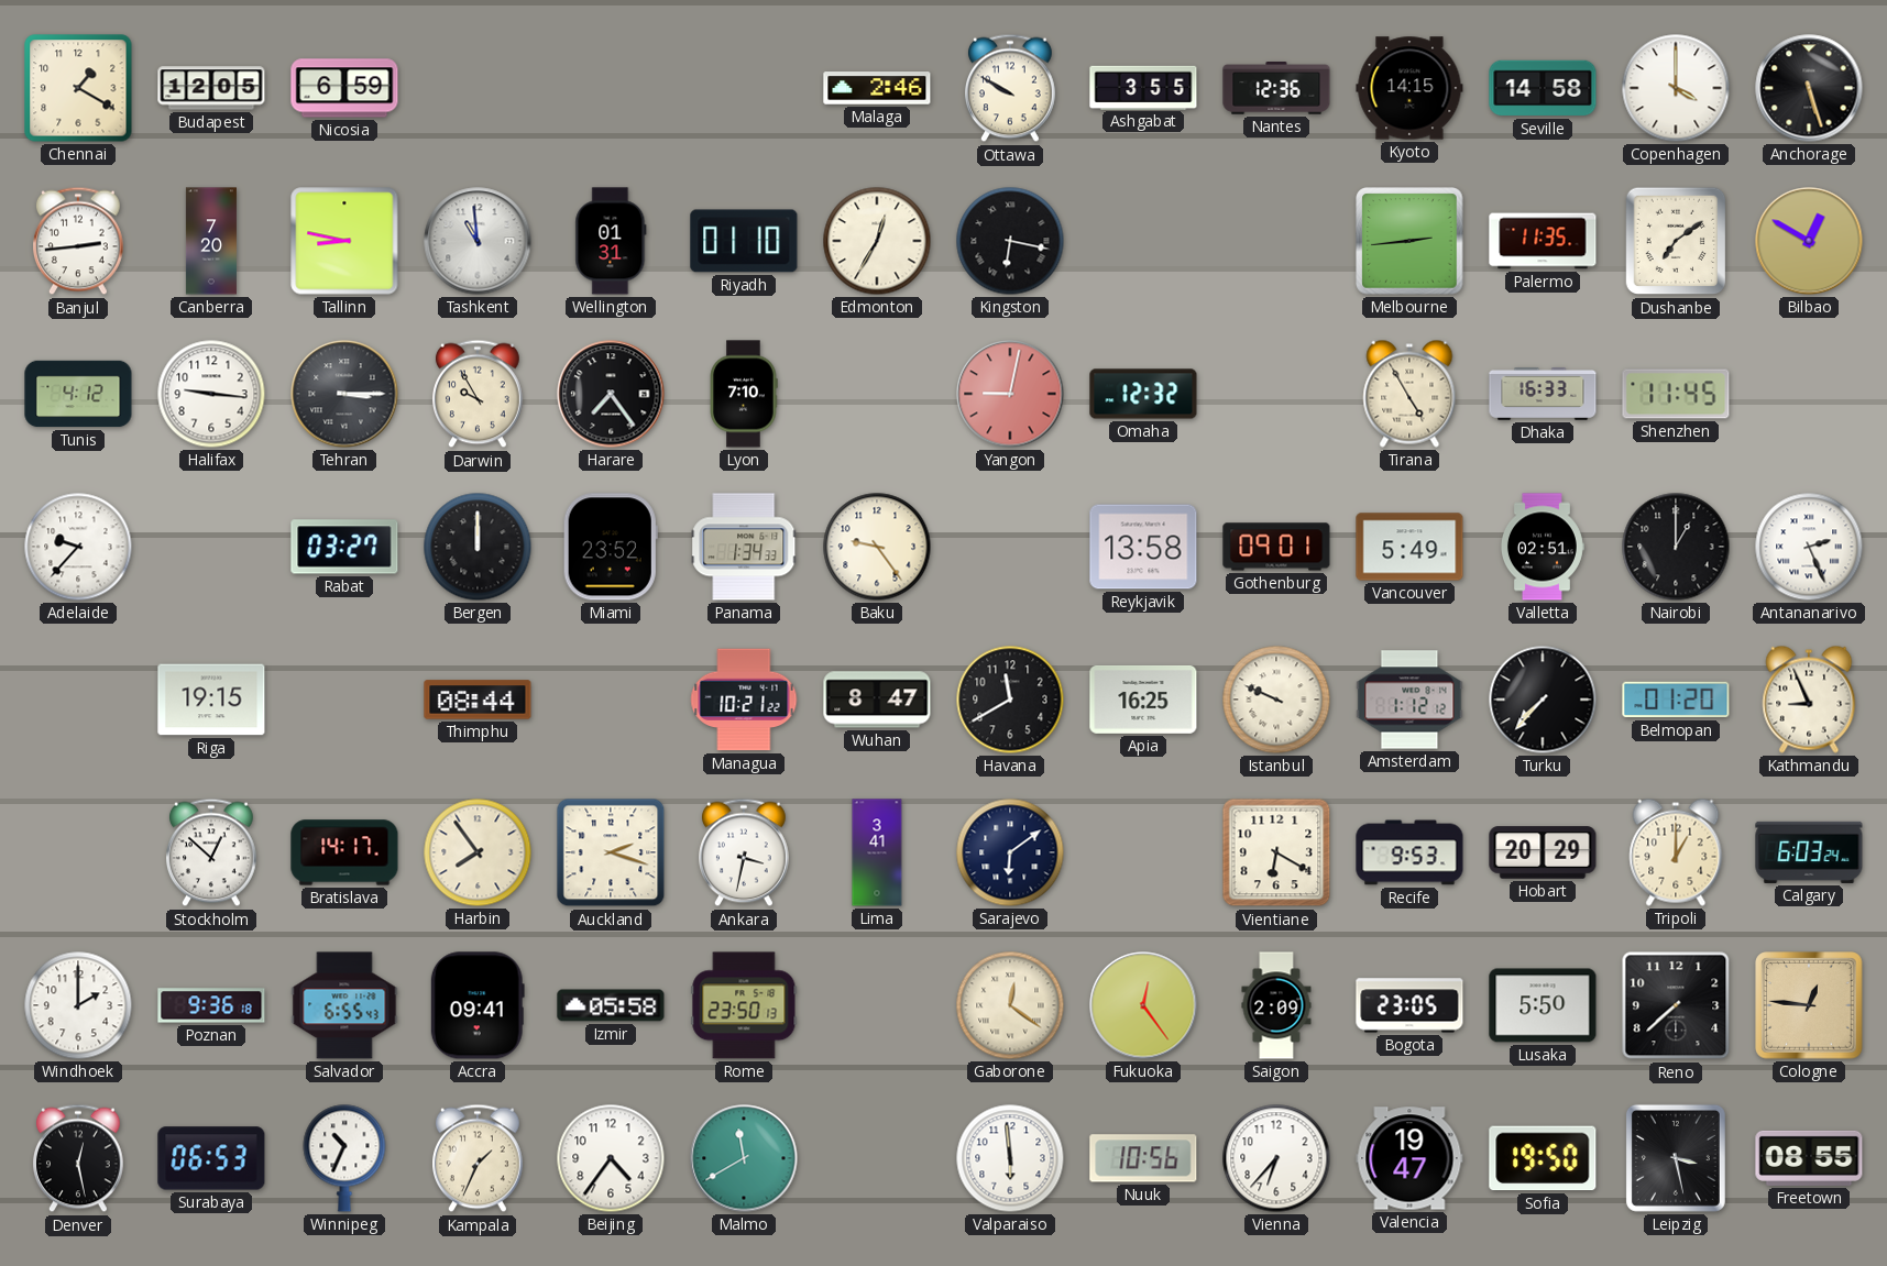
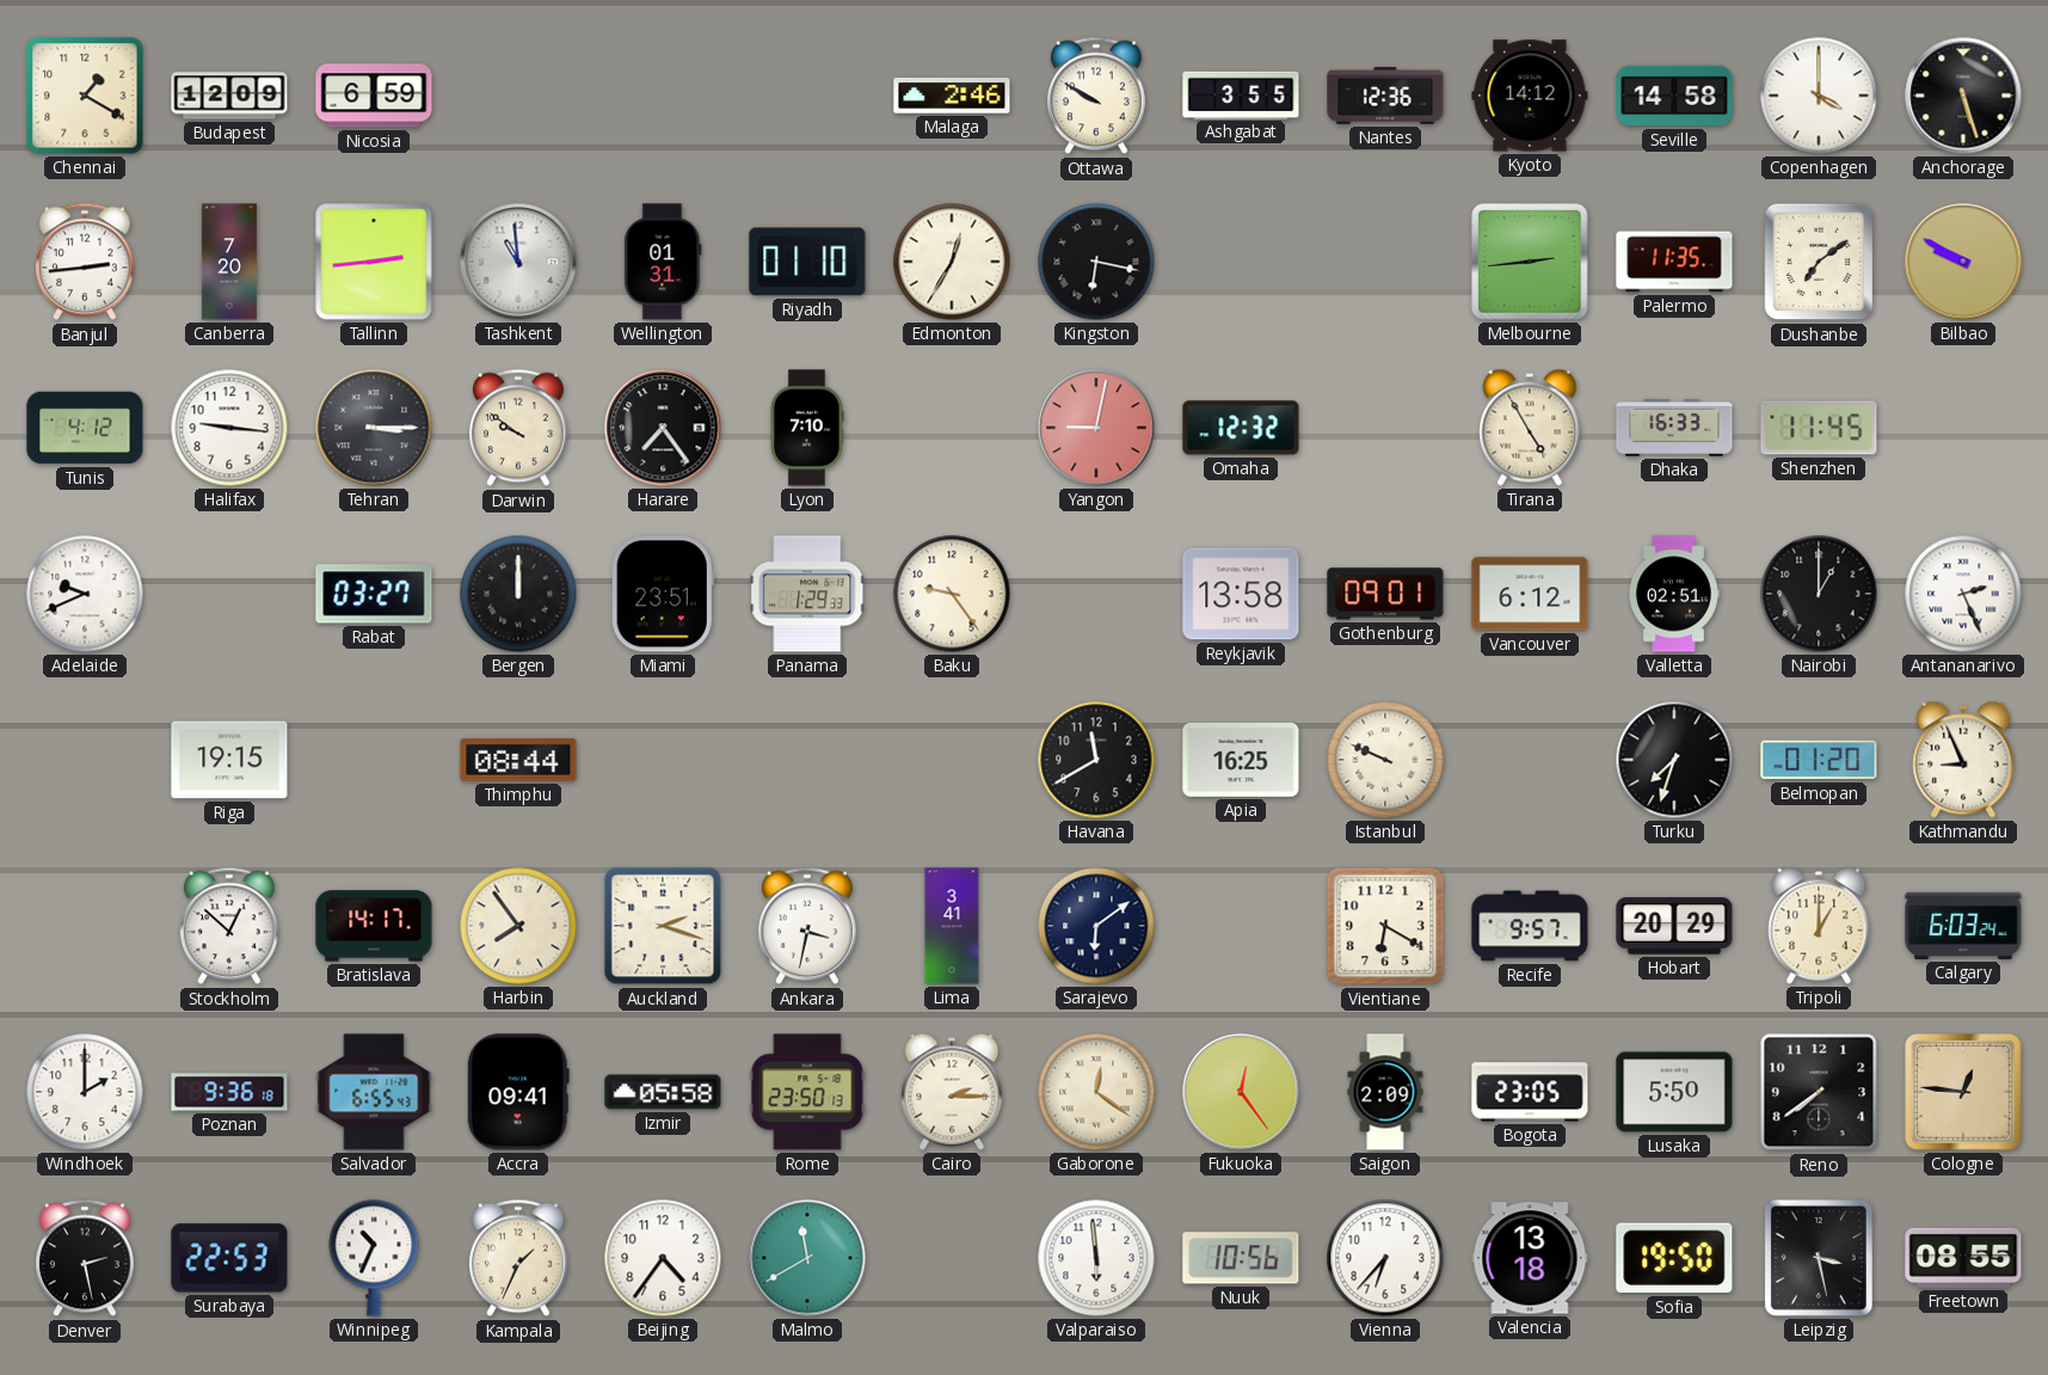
Budapest: 12:05 -> 12:09
Kyoto: 14:15 -> 14:12
Tallinn: 8:47 -> 2:44
Bilbao: 12:50 -> 9:50
Darwin: 9:55 -> 9:51
Adelaide: 9:37 -> 9:41
Miami: 23:52 -> 23:51
Panama: 1:34 -> 1:29
Vancouver: 5:49 -> 6:12
Managua: 10:21 -> none
Wuhan: 8:47 -> none
Amsterdam: 1:12 -> none
Turku: 7:37 -> 7:33
Recife: 9:53 -> 9:57
Cairo: none -> 2:15
Reno: 7:38 -> 7:39
Denver: 12:28 -> 2:28
Surabaya: 06:53 -> 22:53
Valencia: 19:47 -> 13:18
